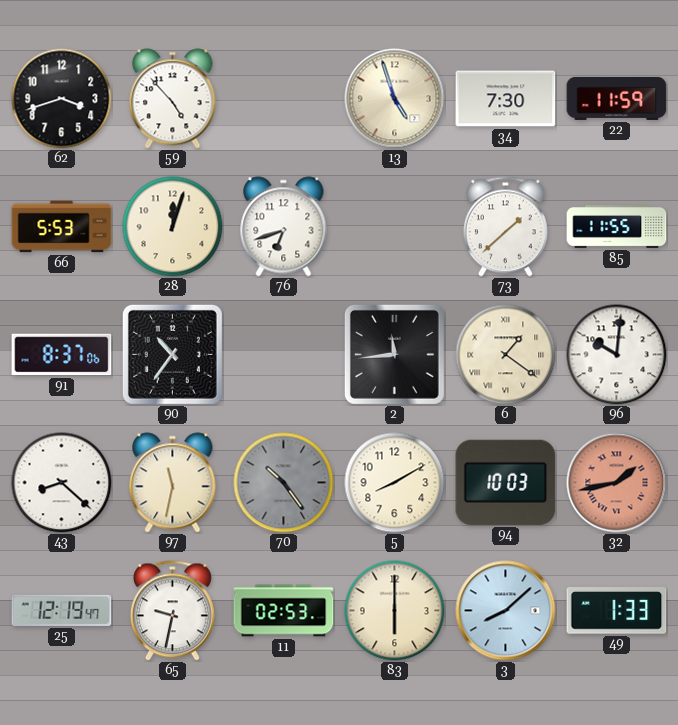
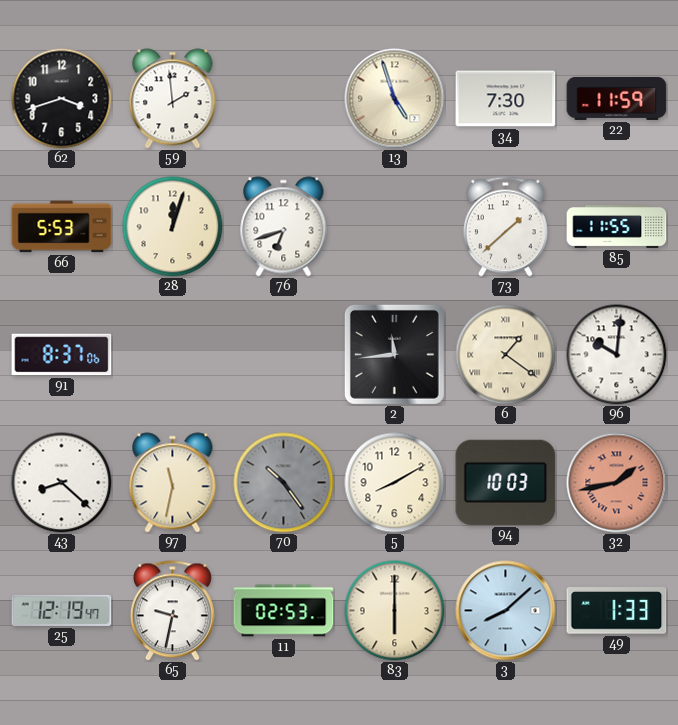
59: 4:53 -> 1:59
90: 10:36 -> none
